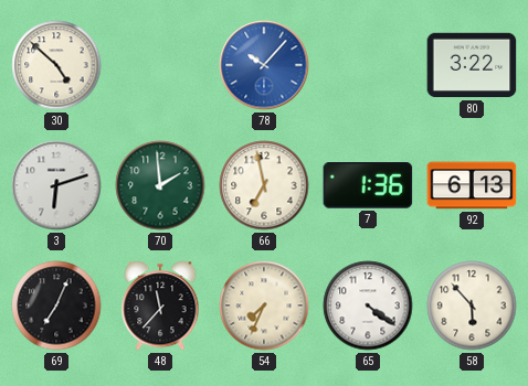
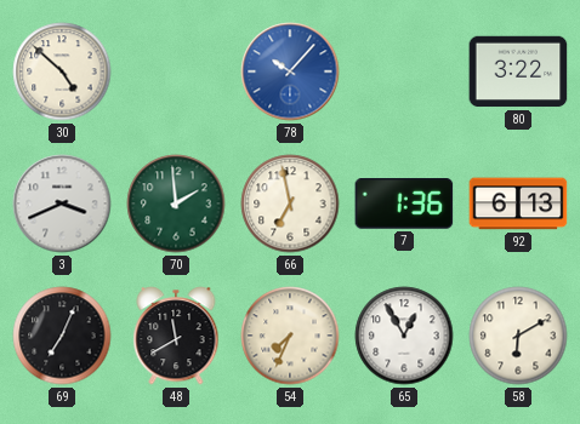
3: 6:12 -> 3:41
48: 11:37 -> 11:40
65: 4:21 -> 12:55
58: 5:53 -> 6:10
